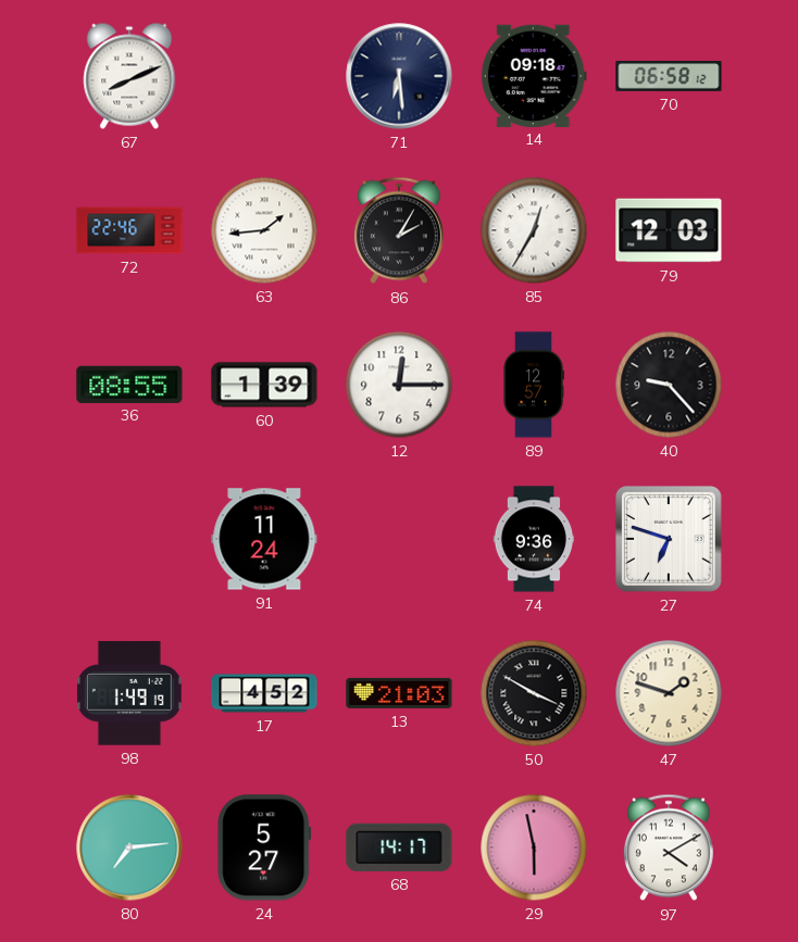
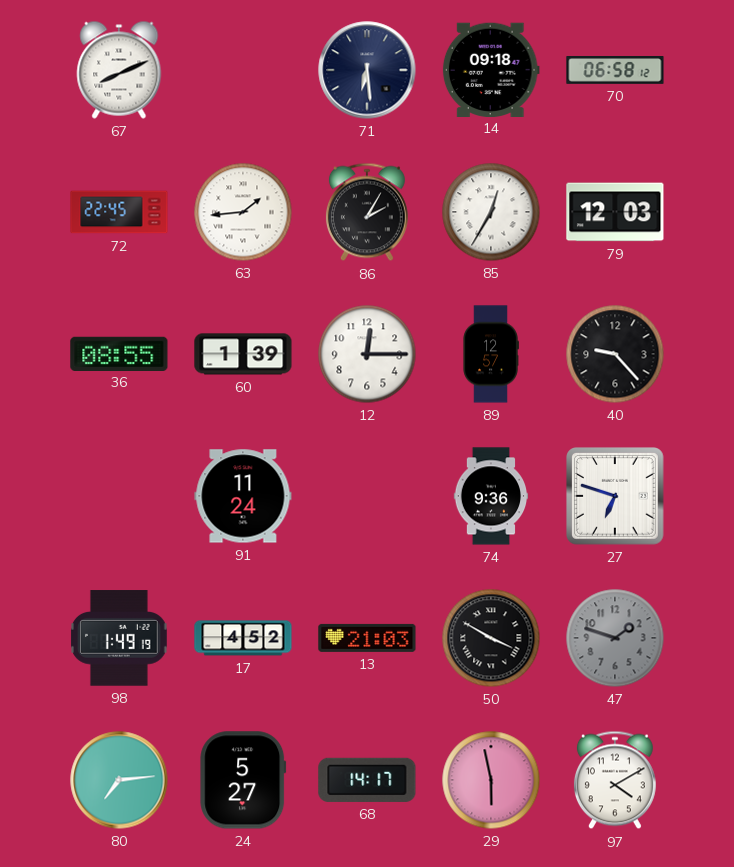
72: 22:46 -> 22:45
47 dial: cream -> grey
